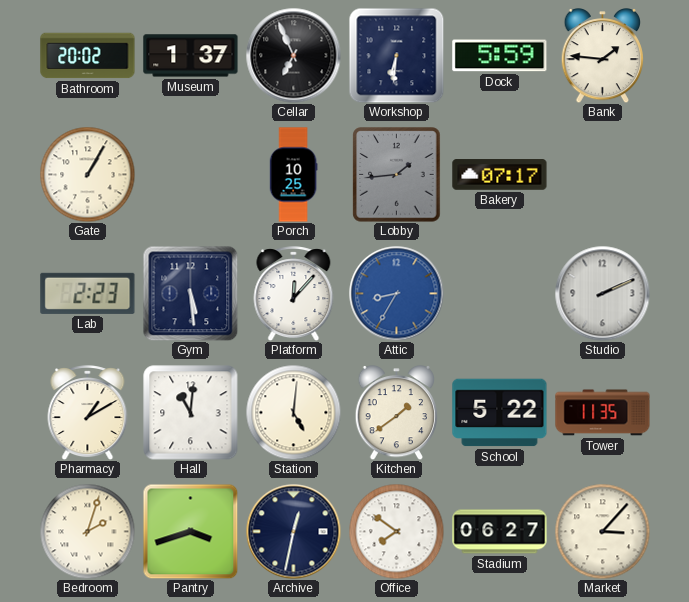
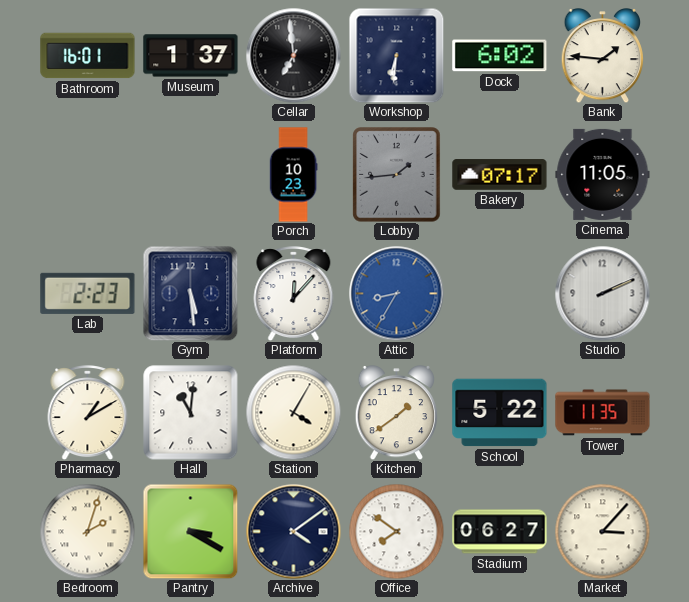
Bathroom: 20:02 -> 16:01
Cellar: 6:56 -> 6:59
Dock: 5:59 -> 6:02
Gate: 1:05 -> none
Porch: 10:25 -> 10:23
Cinema: none -> 11:05
Station: 5:01 -> 4:05
Pantry: 3:42 -> 3:20
Archive: 12:32 -> 4:09
